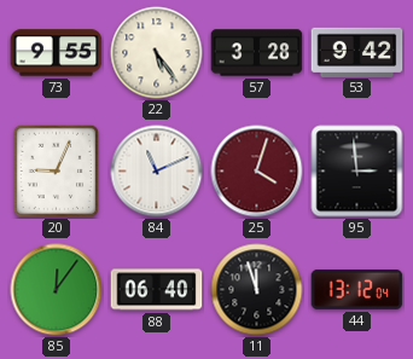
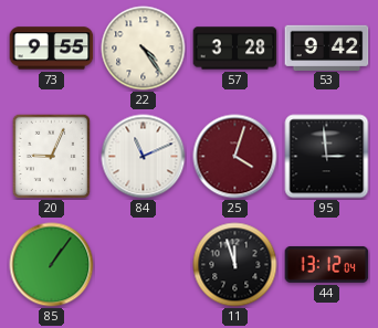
22: 5:24 -> 4:24
85: 12:06 -> 1:06
88: 06:40 -> none
